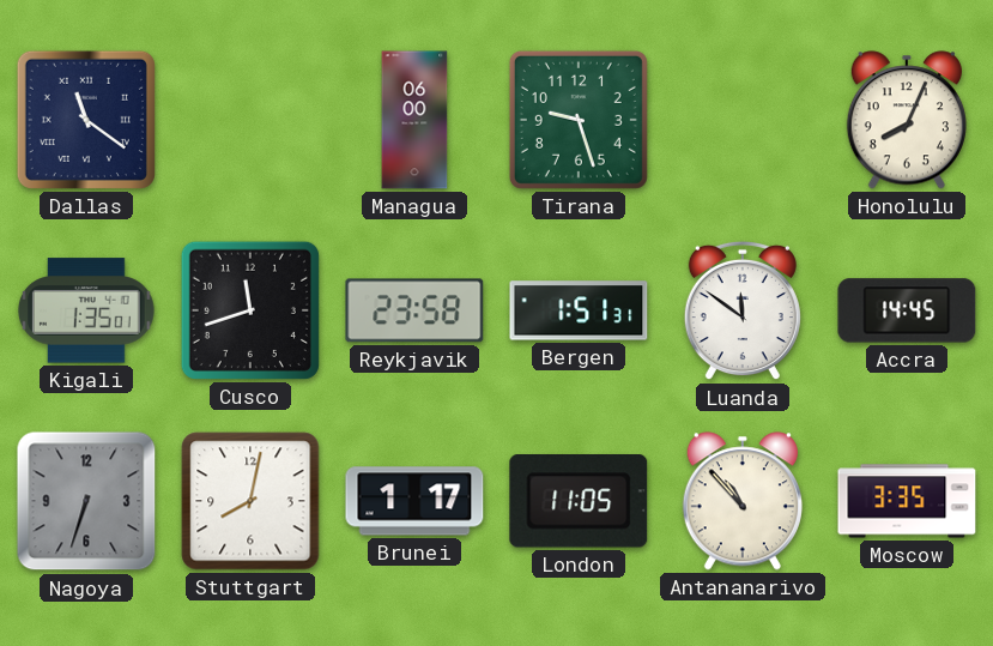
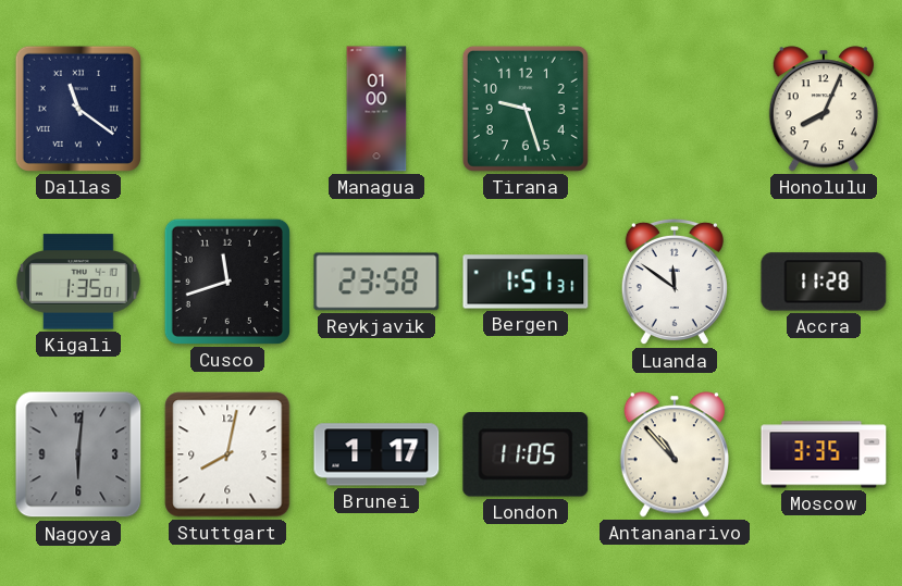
Managua: 06:00 -> 01:00
Accra: 14:45 -> 11:28
Nagoya: 6:33 -> 6:01
